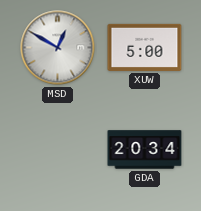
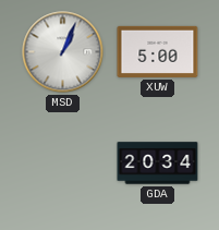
MSD: 12:50 -> 1:04
